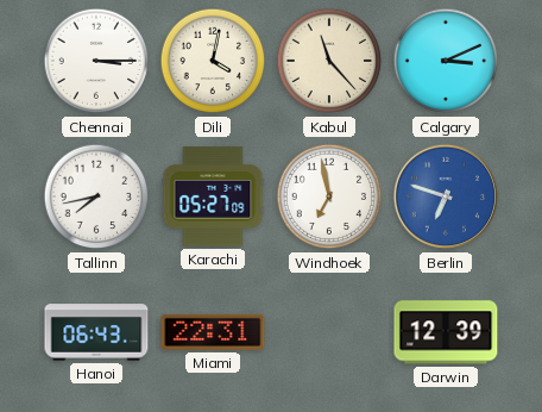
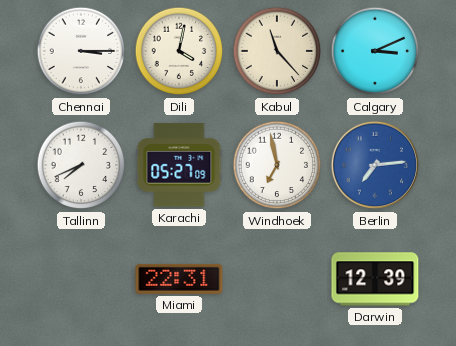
Tallinn: 7:43 -> 7:41
Berlin: 6:48 -> 7:14
Hanoi: 06:43 -> none
